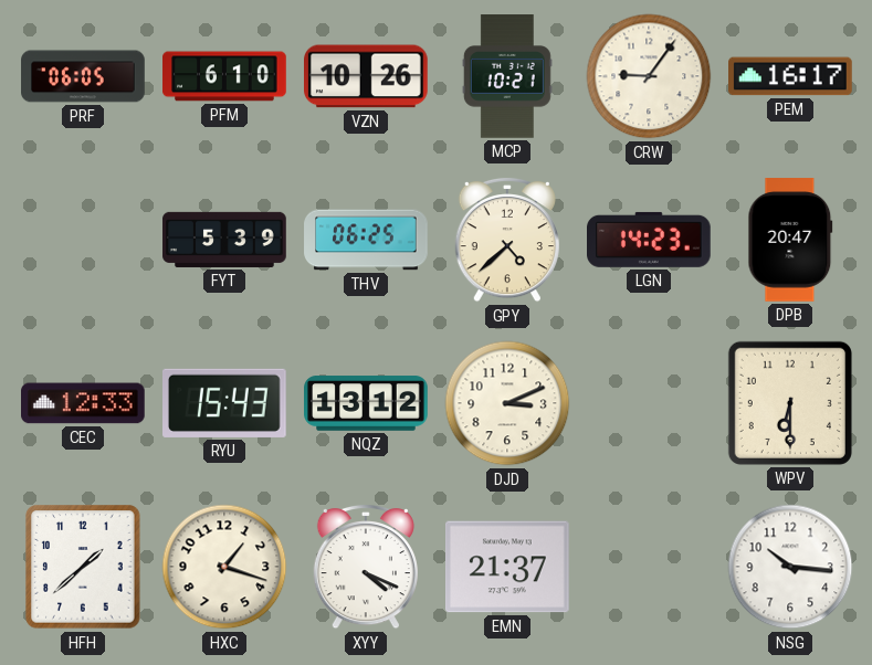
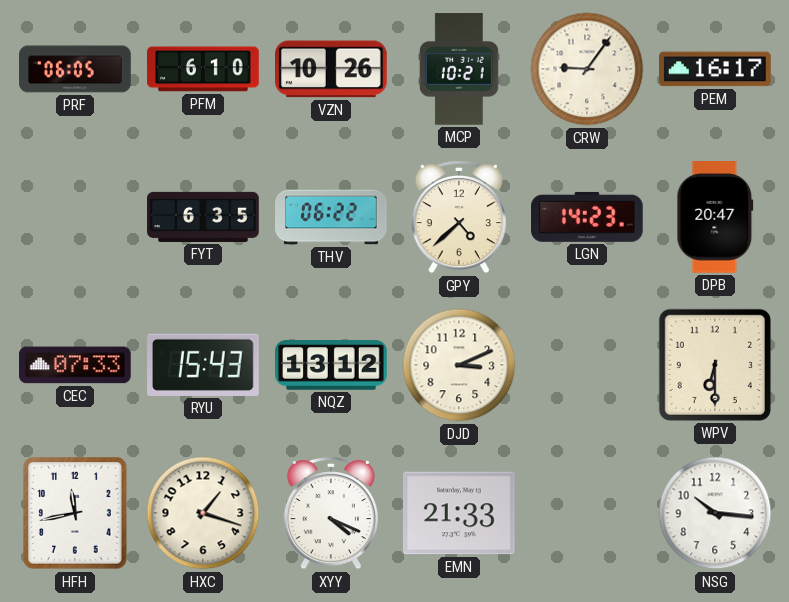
FYT: 5:39 -> 6:35
THV: 06:25 -> 06:22
CEC: 12:33 -> 07:33
HFH: 1:38 -> 11:43
EMN: 21:37 -> 21:33
